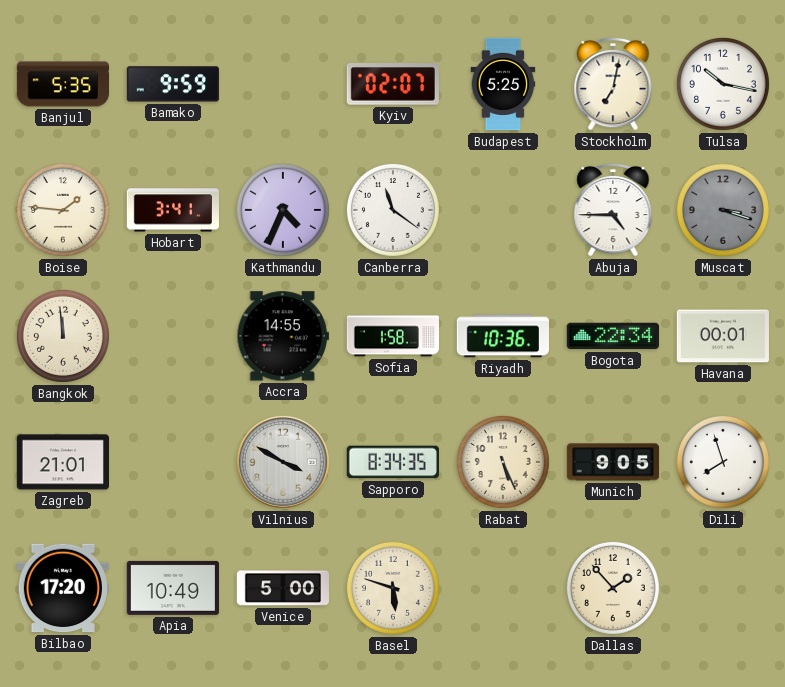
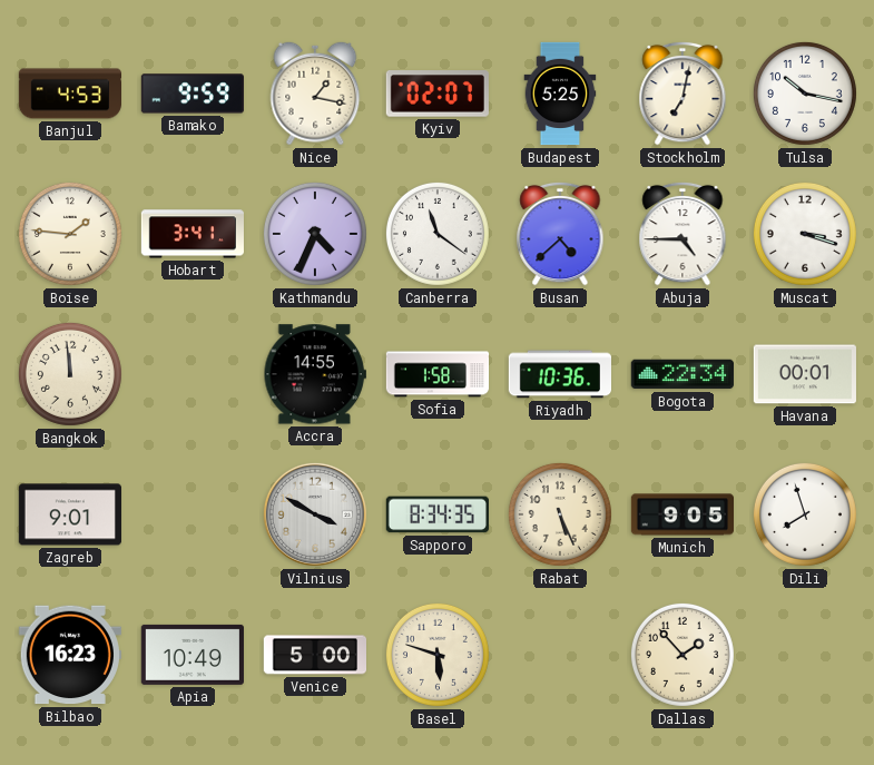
Banjul: 5:35 -> 4:53
Nice: none -> 1:17
Busan: none -> 4:38
Muscat dial: grey -> white
Zagreb: 21:01 -> 9:01
Bilbao: 17:20 -> 16:23
